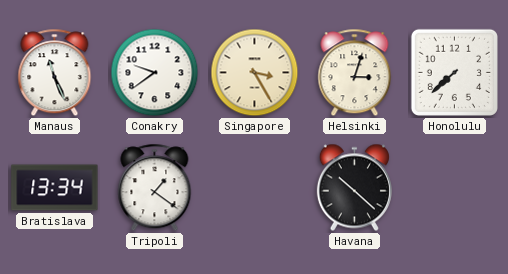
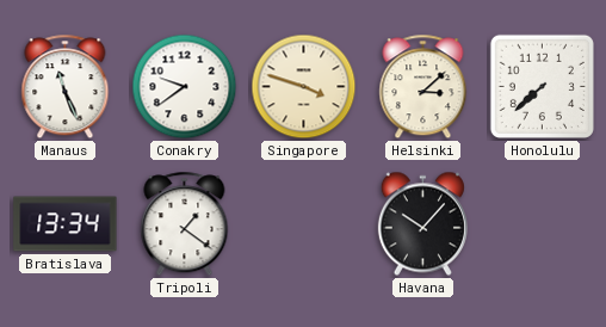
Singapore: 3:25 -> 3:48
Helsinki: 3:03 -> 3:08
Havana: 10:22 -> 10:07
